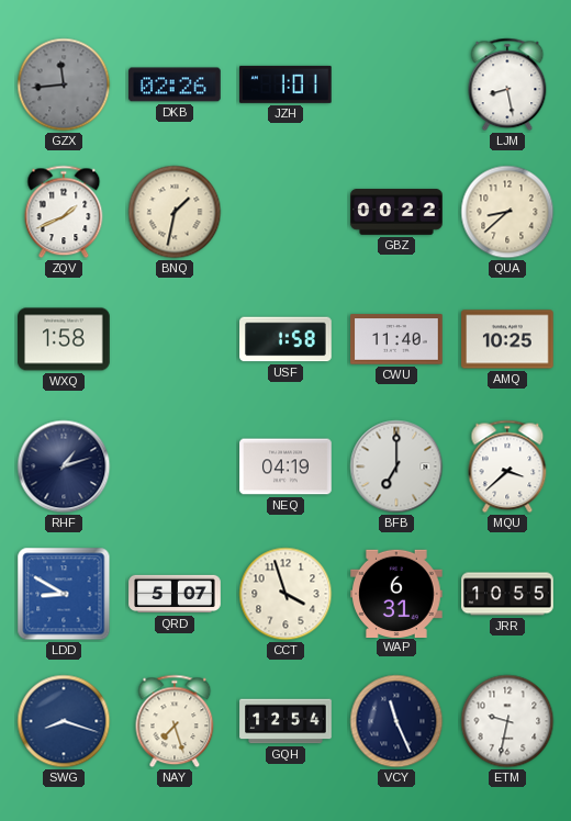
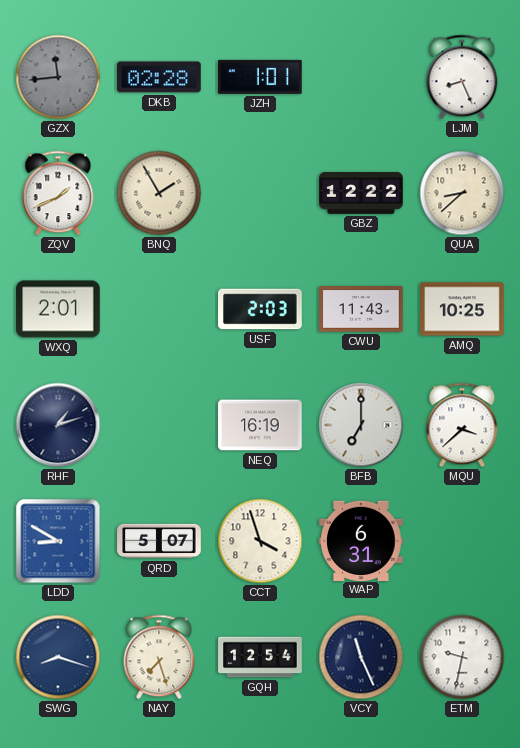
DKB: 02:26 -> 02:28
LJM: 8:28 -> 8:26
BNQ: 1:32 -> 1:55
GBZ: 00:22 -> 12:22
WXQ: 1:58 -> 2:01
USF: 1:58 -> 2:03
CWU: 11:40 -> 11:43
NEQ: 04:19 -> 16:19
JRR: 10:55 -> none
